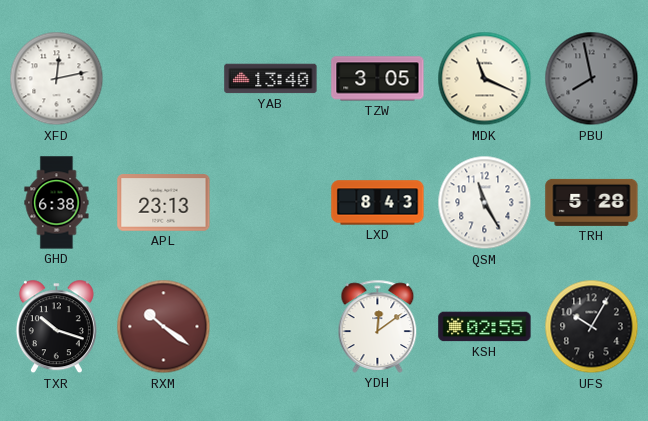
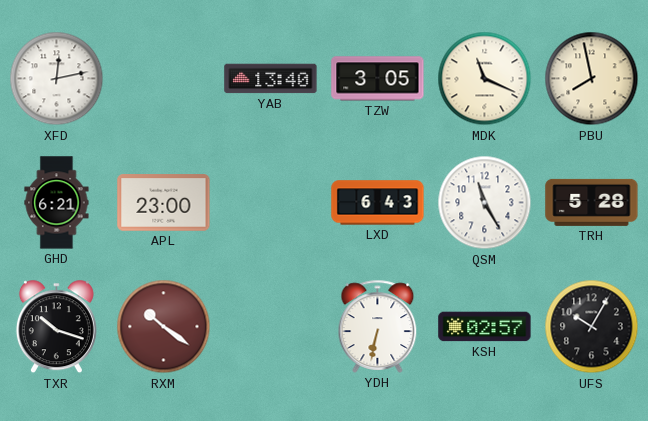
PBU dial: grey -> cream
GHD: 6:38 -> 6:21
APL: 23:13 -> 23:00
LXD: 8:43 -> 6:43
YDH: 12:09 -> 6:32
KSH: 02:55 -> 02:57
